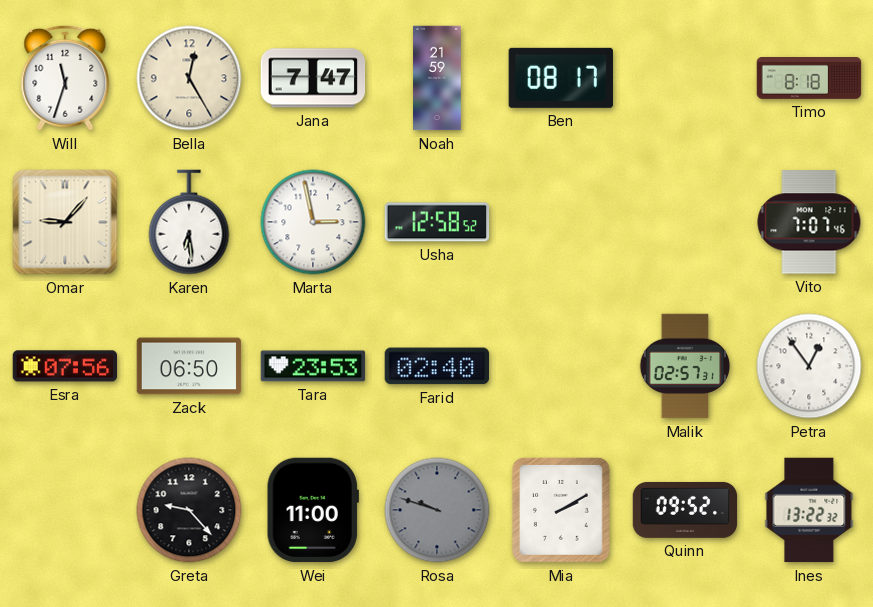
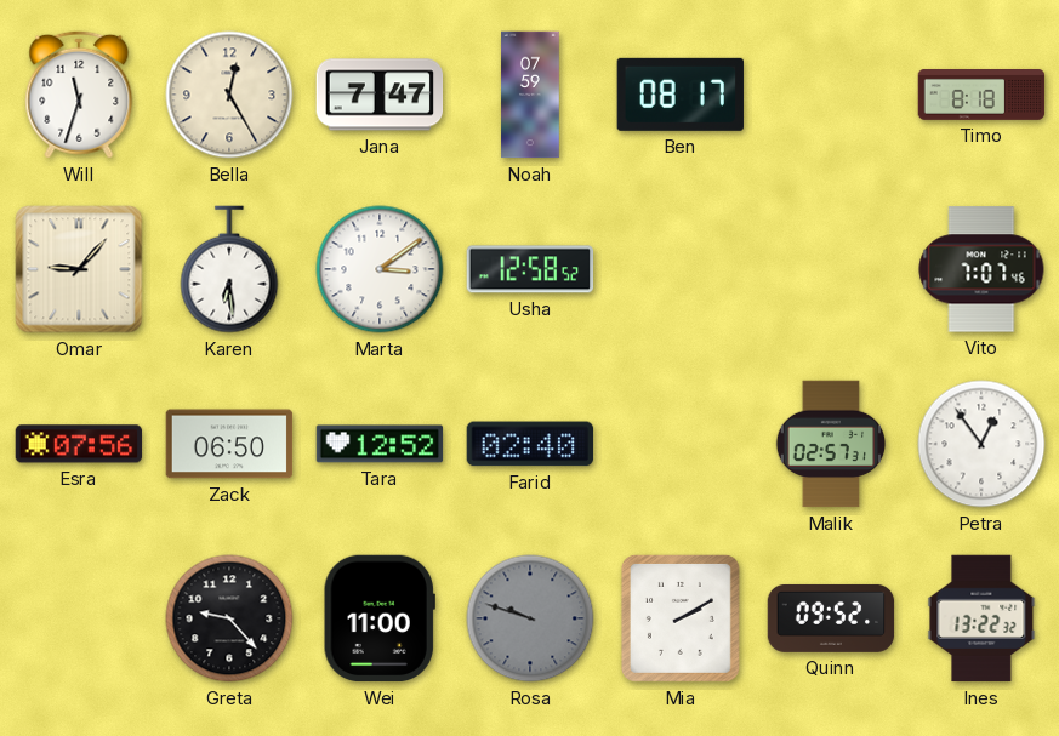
Noah: 21:59 -> 07:59
Marta: 2:58 -> 3:09
Tara: 23:53 -> 12:52
